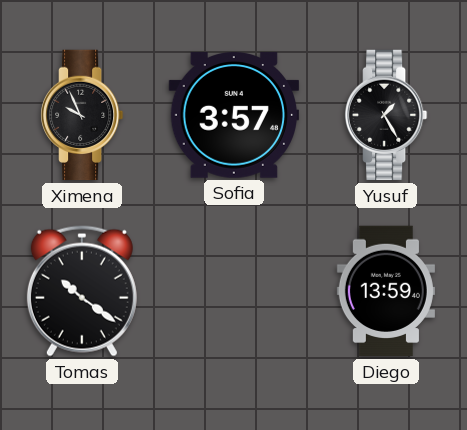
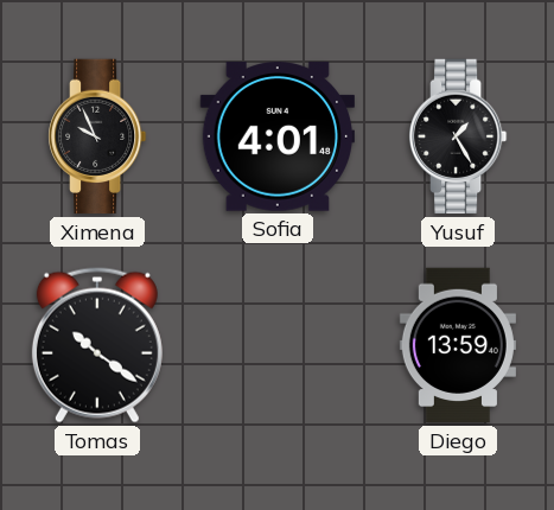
Sofia: 3:57 -> 4:01
